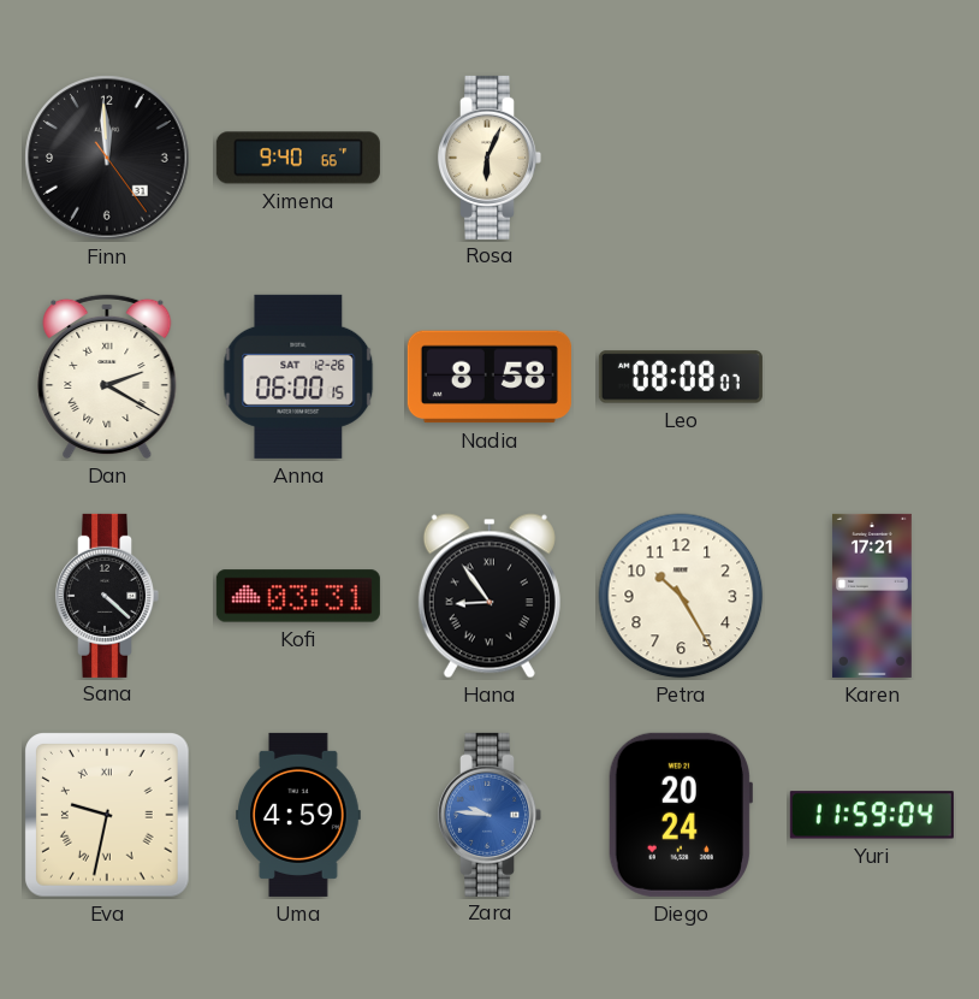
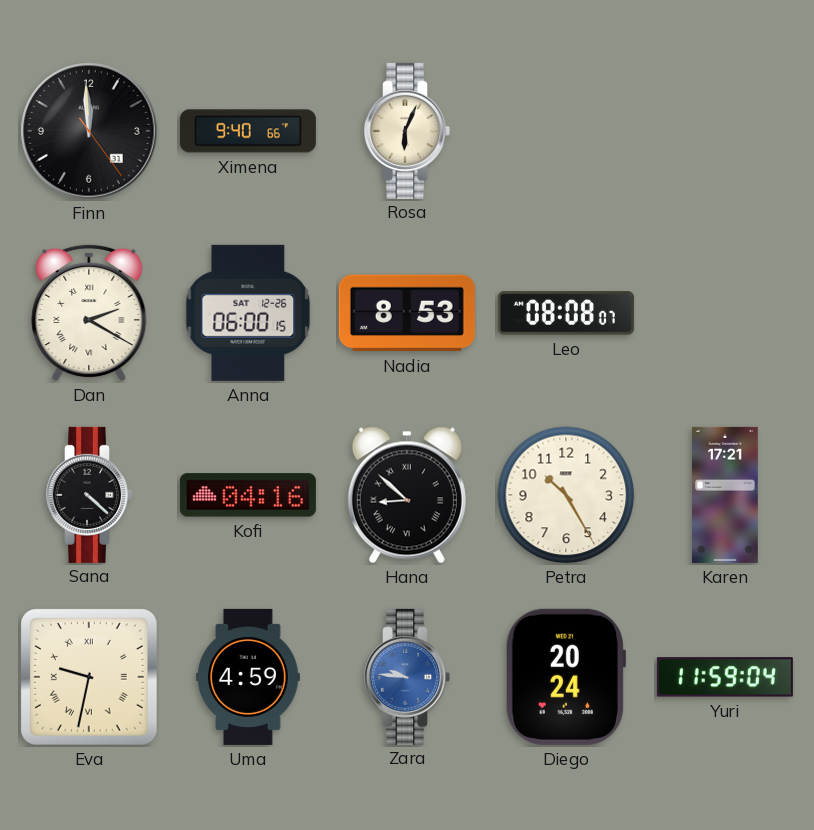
Nadia: 8:58 -> 8:53
Kofi: 03:31 -> 04:16
Hana: 8:54 -> 8:52
